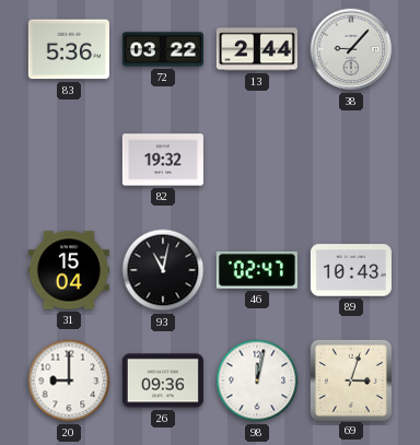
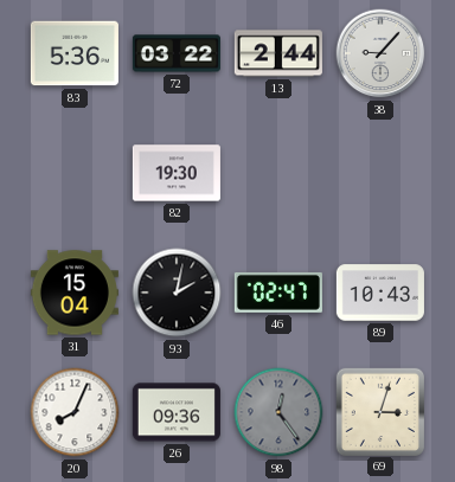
82: 19:32 -> 19:30
93: 11:02 -> 2:02
20: 9:00 -> 8:04
98: 12:02 -> 12:24
98 dial: white -> grey
